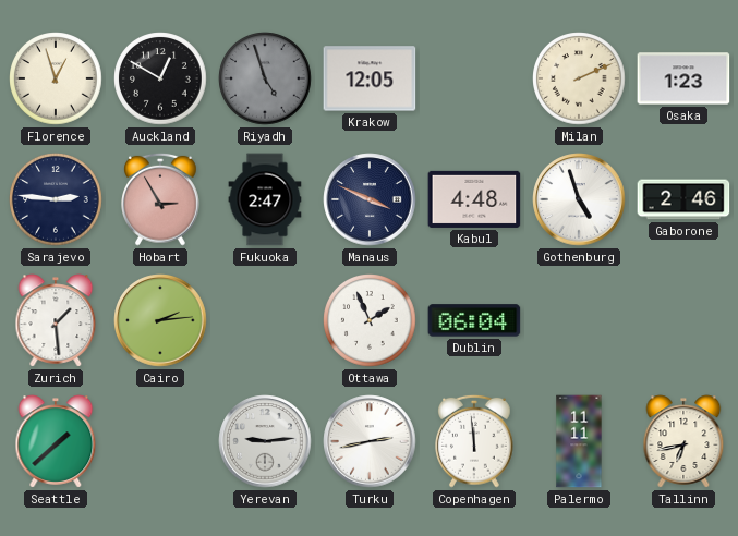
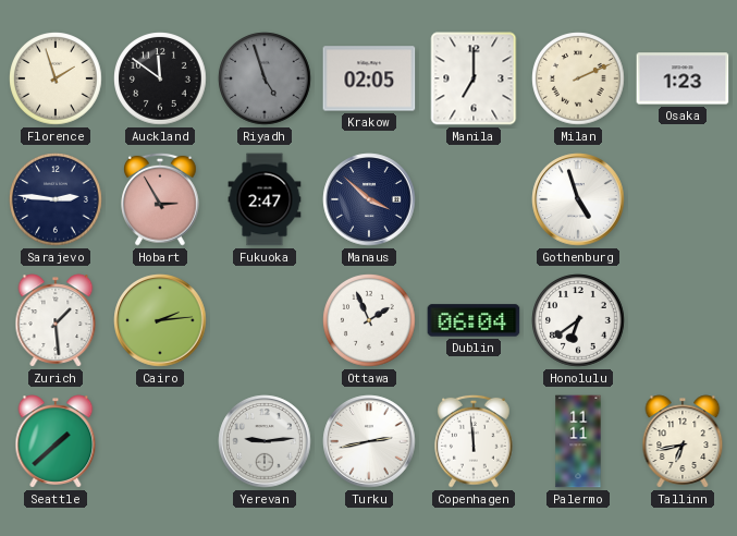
Florence: 12:57 -> 1:57
Auckland: 12:50 -> 11:51
Krakow: 12:05 -> 02:05
Manila: none -> 7:00
Manaus: 3:49 -> 3:52
Kabul: 4:48 -> none
Gaborone: 2:46 -> none
Honolulu: none -> 6:39
